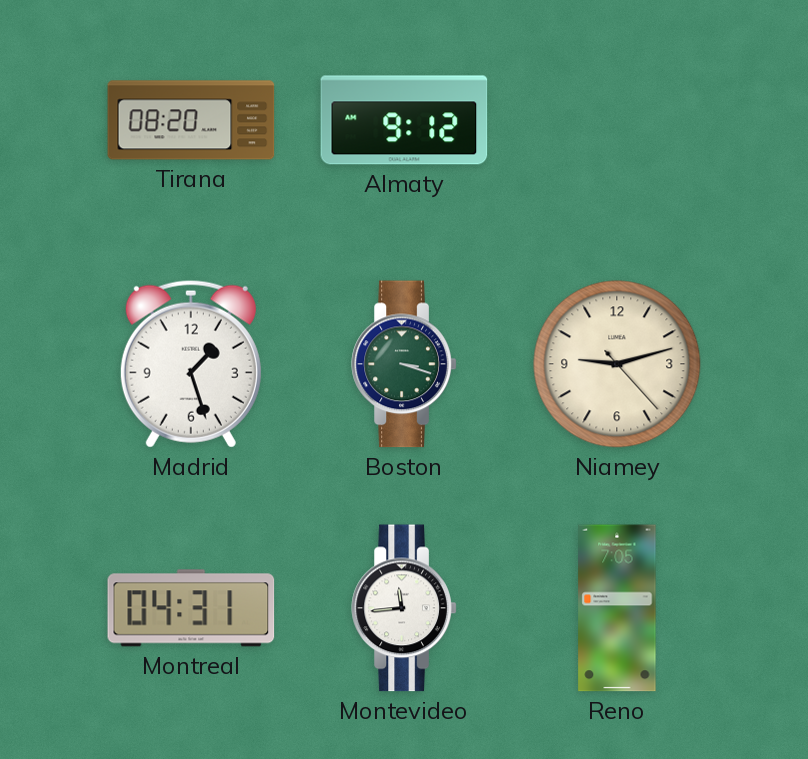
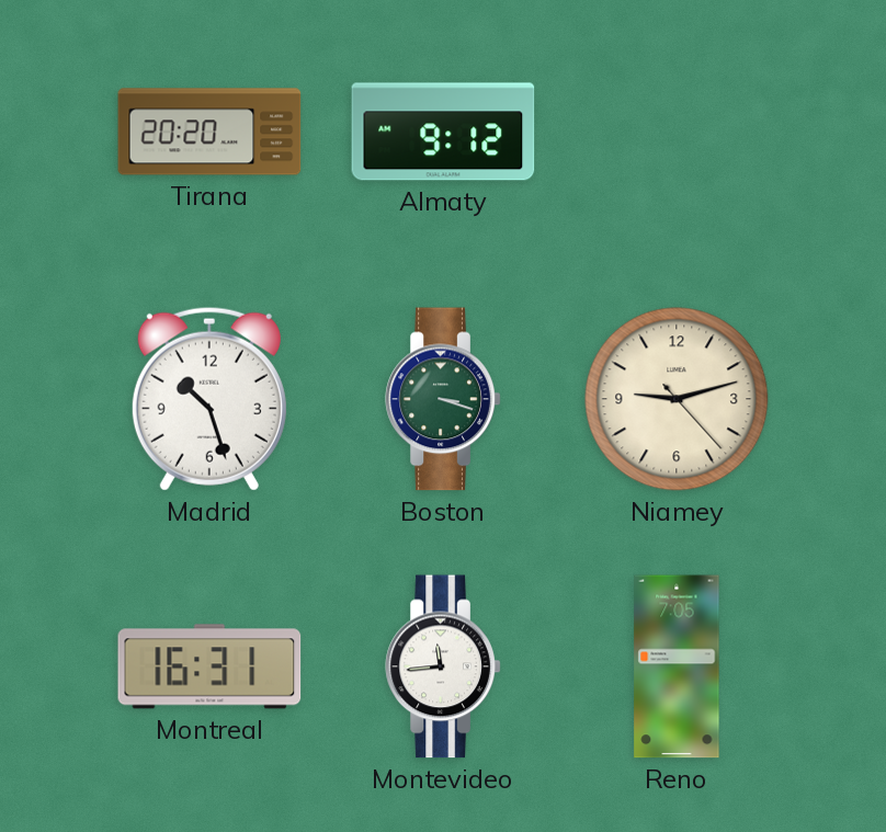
Tirana: 08:20 -> 20:20
Madrid: 1:27 -> 10:27
Montreal: 04:31 -> 16:31
